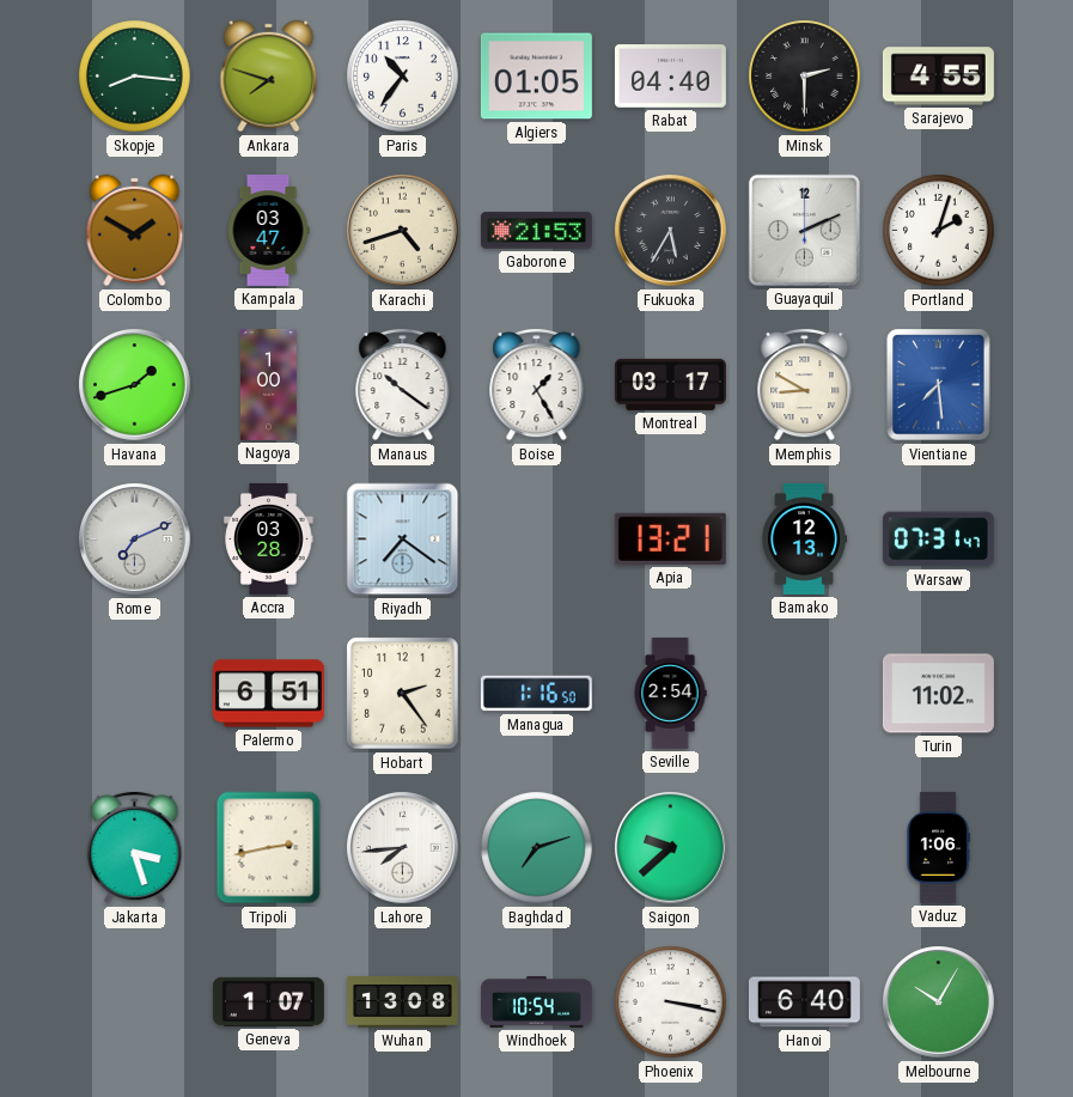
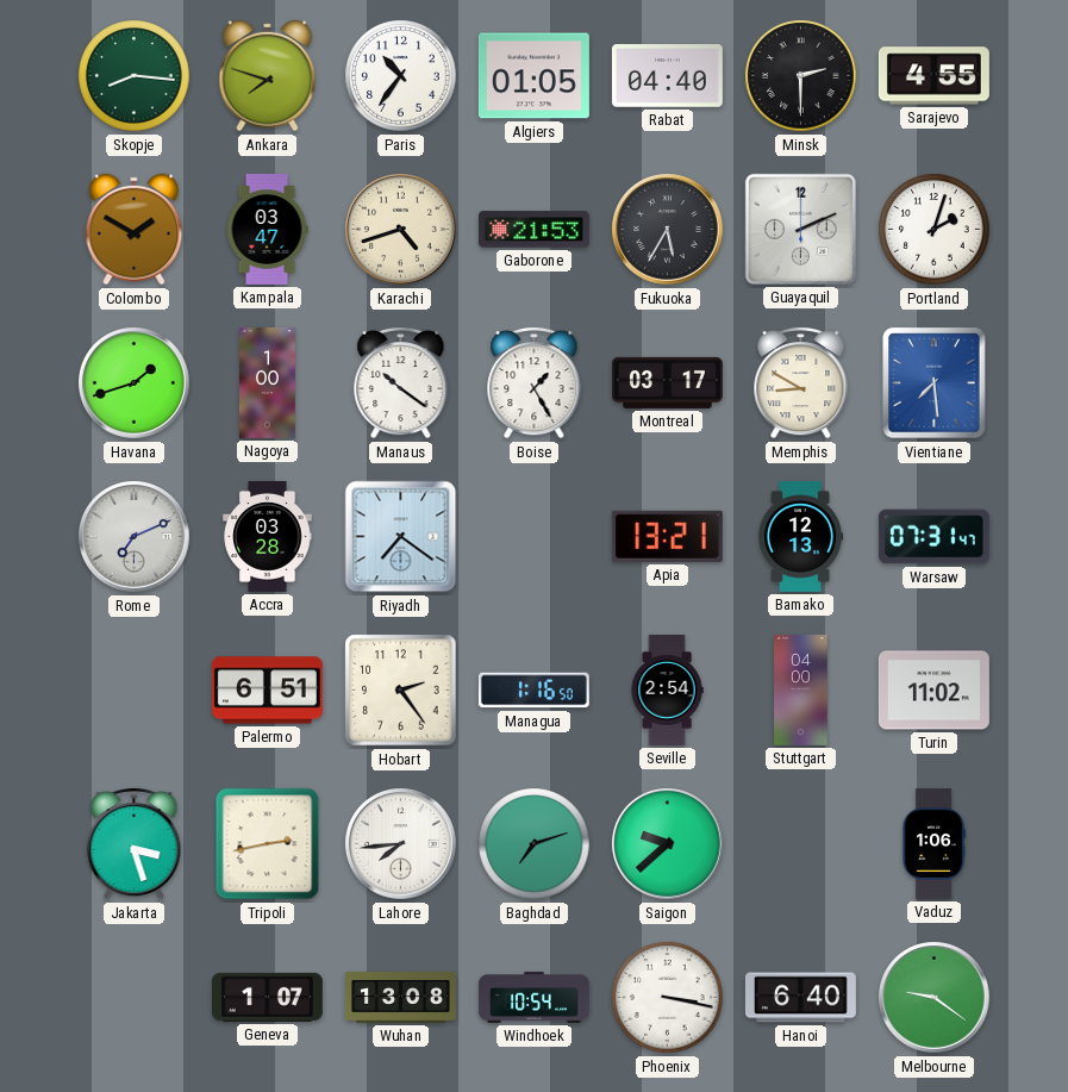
Stuttgart: none -> 04:00
Melbourne: 10:05 -> 9:21
